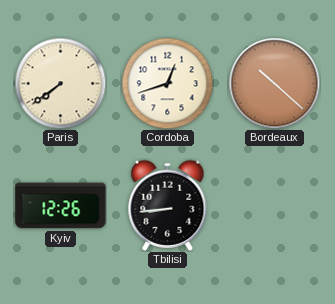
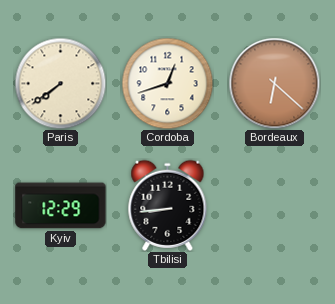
Bordeaux: 10:22 -> 6:22
Kyiv: 12:26 -> 12:29
